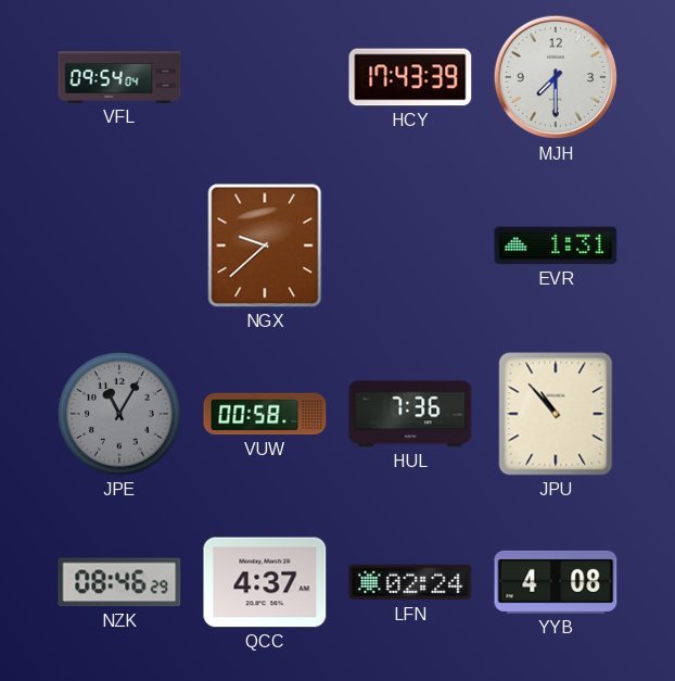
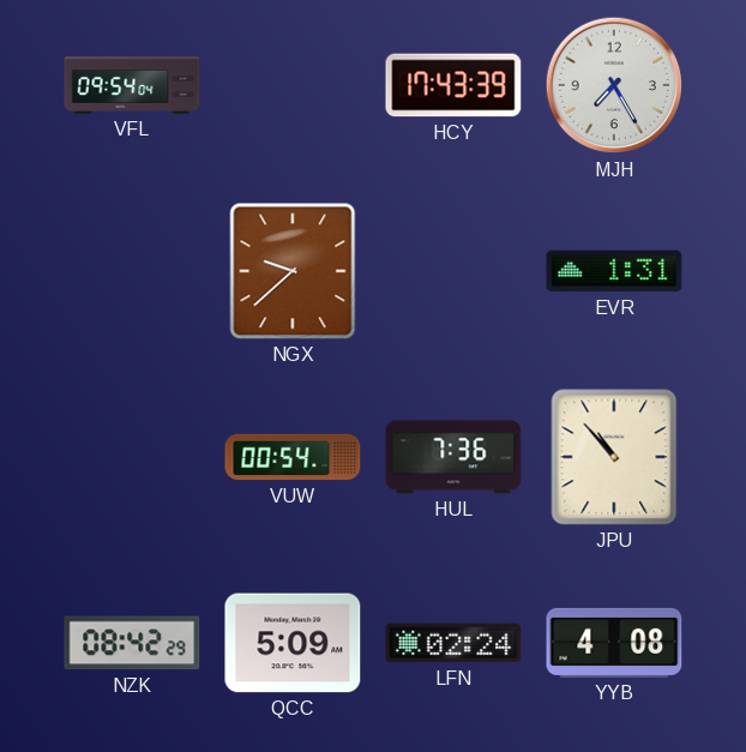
MJH: 7:30 -> 7:25
JPE: 11:05 -> none
VUW: 00:58 -> 00:54
NZK: 08:46 -> 08:42
QCC: 4:37 -> 5:09
